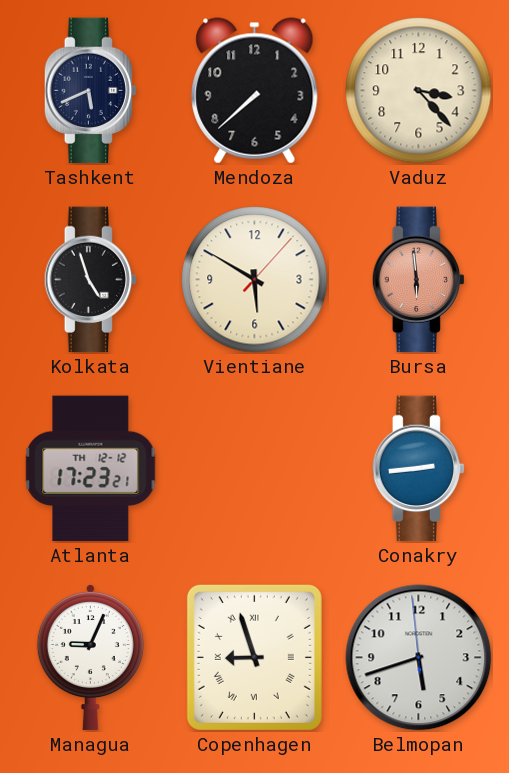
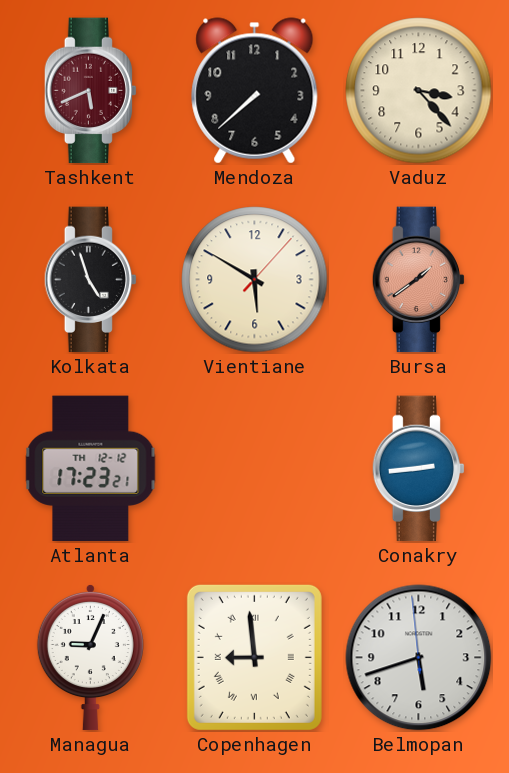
Tashkent dial: navy -> burgundy
Bursa: 5:59 -> 1:39
Copenhagen: 8:57 -> 8:59
